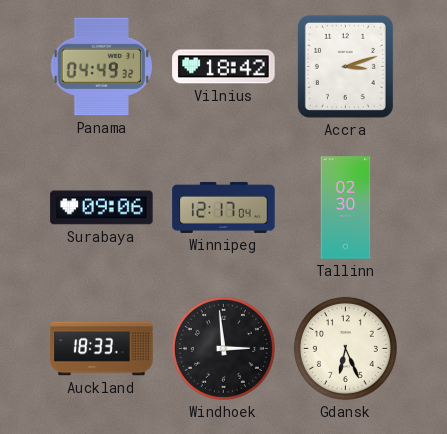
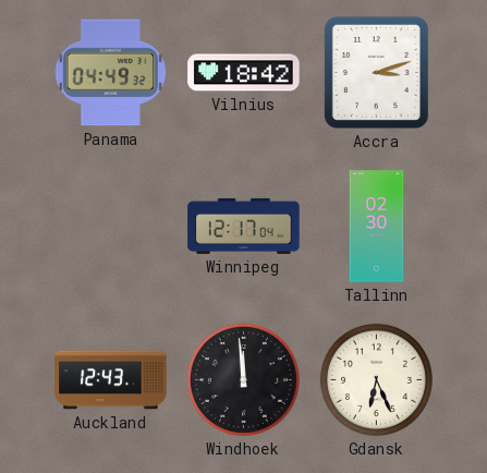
Surabaya: 09:06 -> none
Auckland: 18:33 -> 12:43
Windhoek: 2:59 -> 11:59
